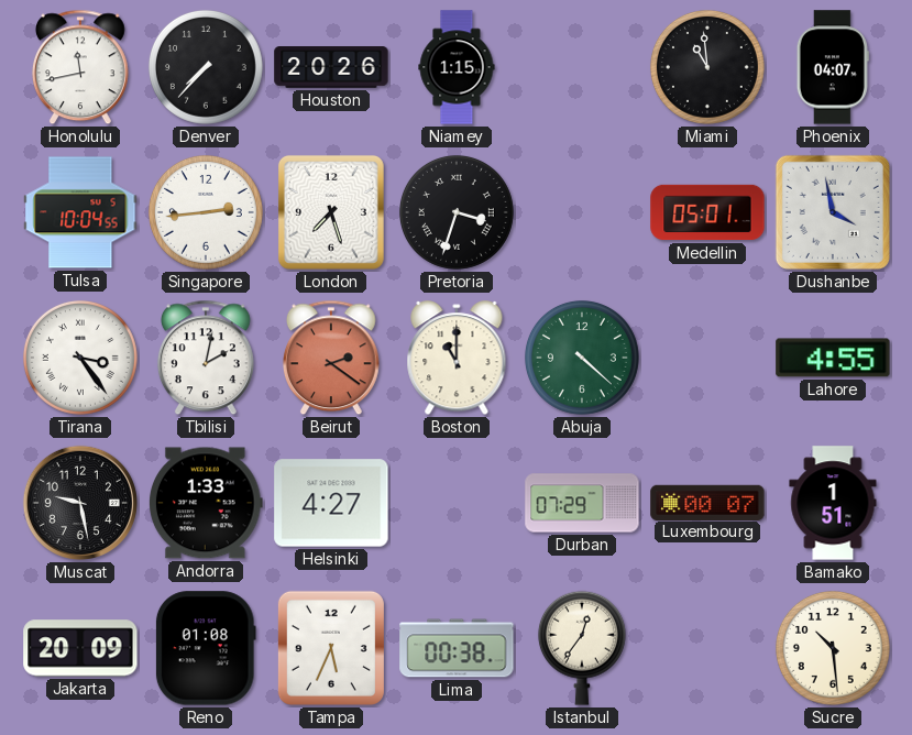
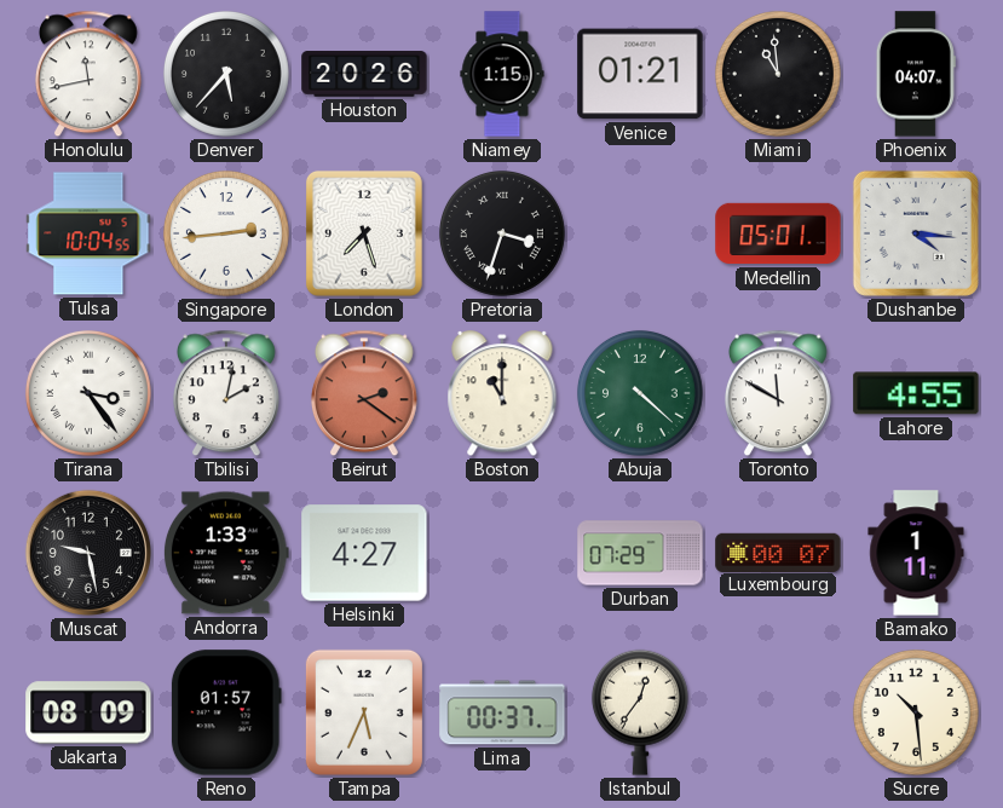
Denver: 7:37 -> 5:37
Venice: none -> 01:21
Dushanbe: 3:58 -> 4:16
Toronto: none -> 11:50
Bamako: 1:51 -> 1:11
Jakarta: 20:09 -> 08:09
Reno: 01:08 -> 01:57
Lima: 00:38 -> 00:37
